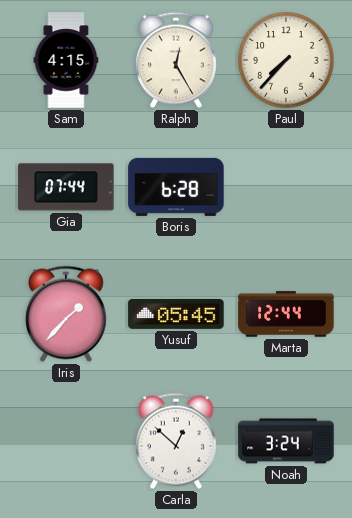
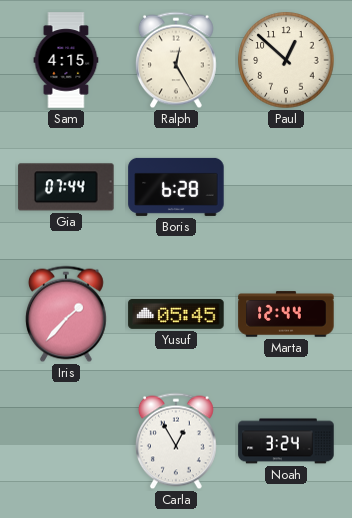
Paul: 7:37 -> 12:52
Carla: 12:52 -> 12:55
